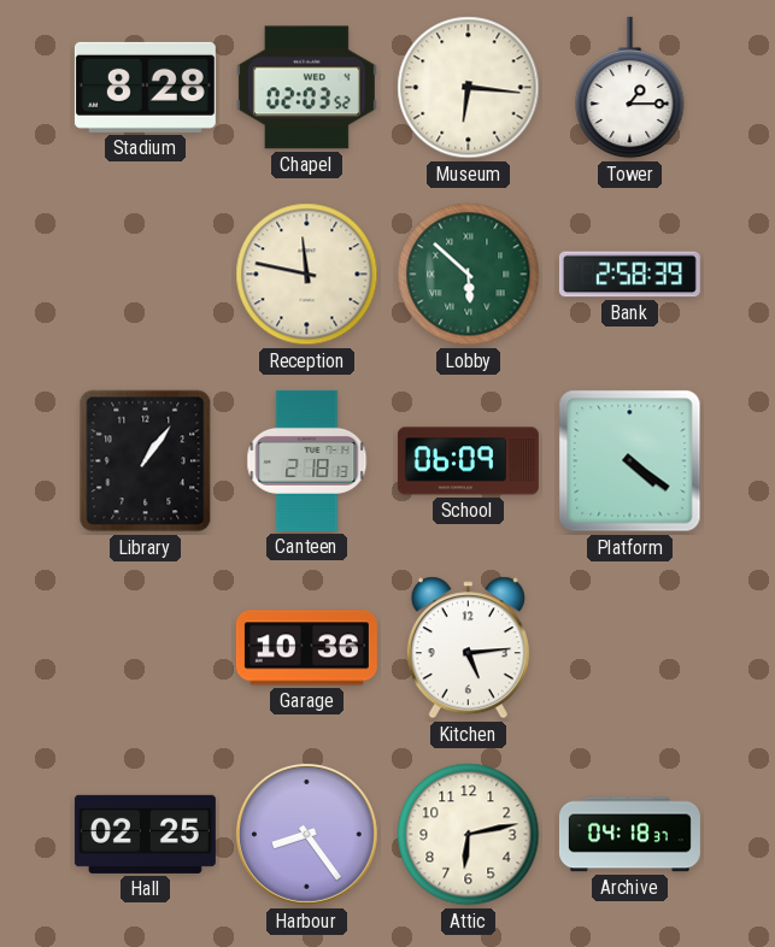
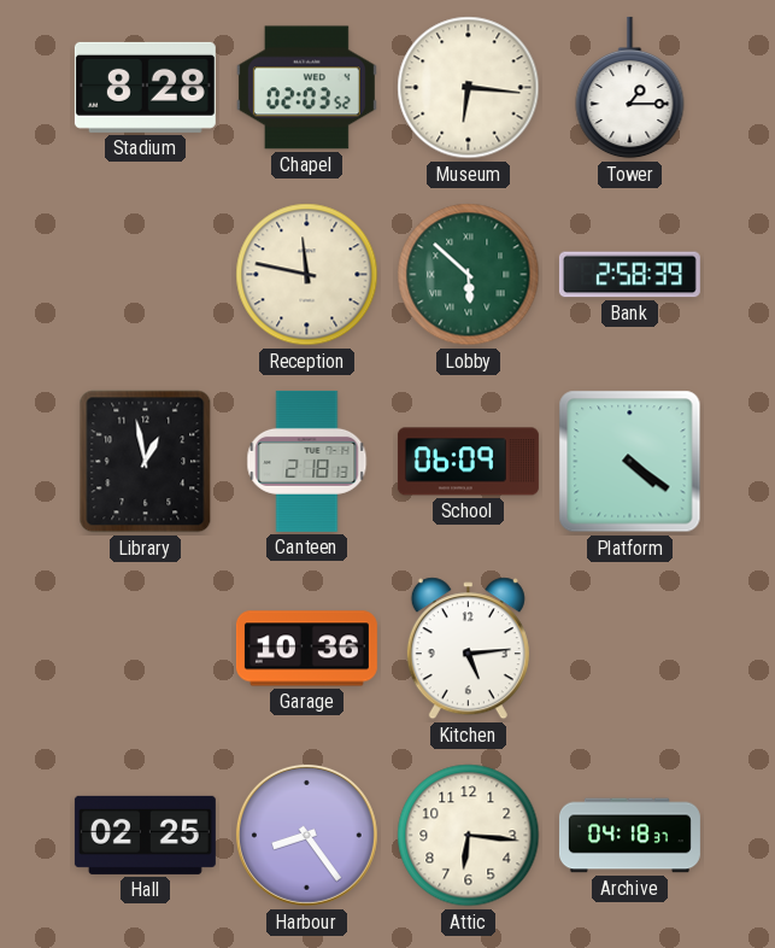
Library: 1:06 -> 12:58
Attic: 6:13 -> 6:16
